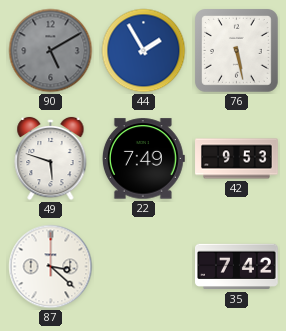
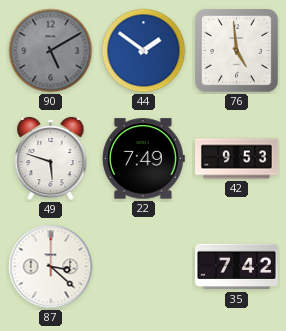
44: 1:55 -> 1:51
76: 5:28 -> 4:59
